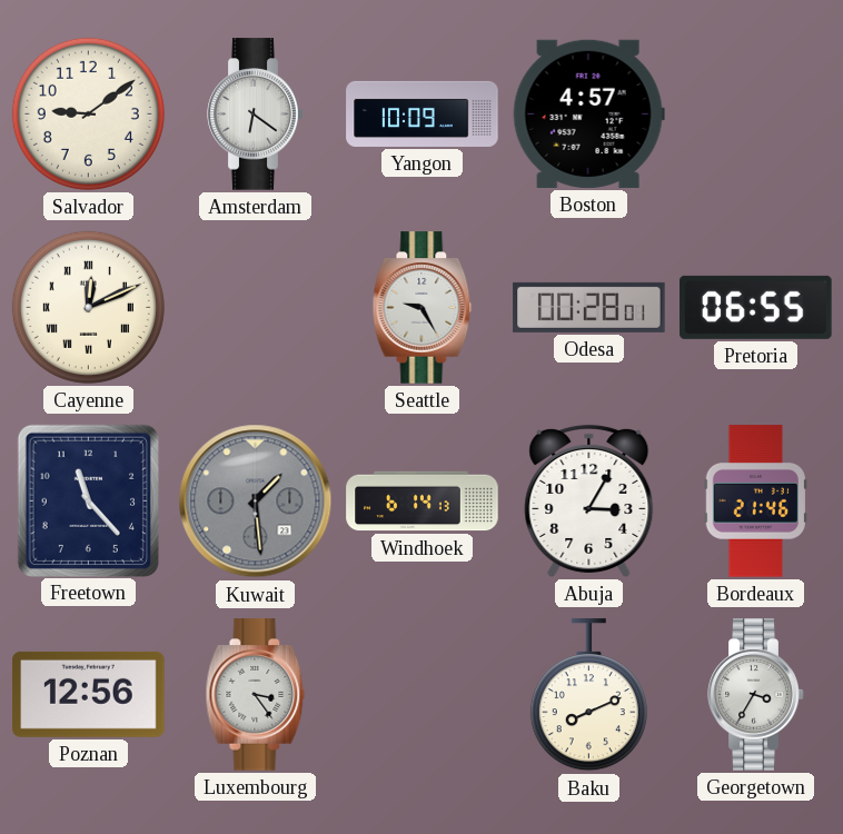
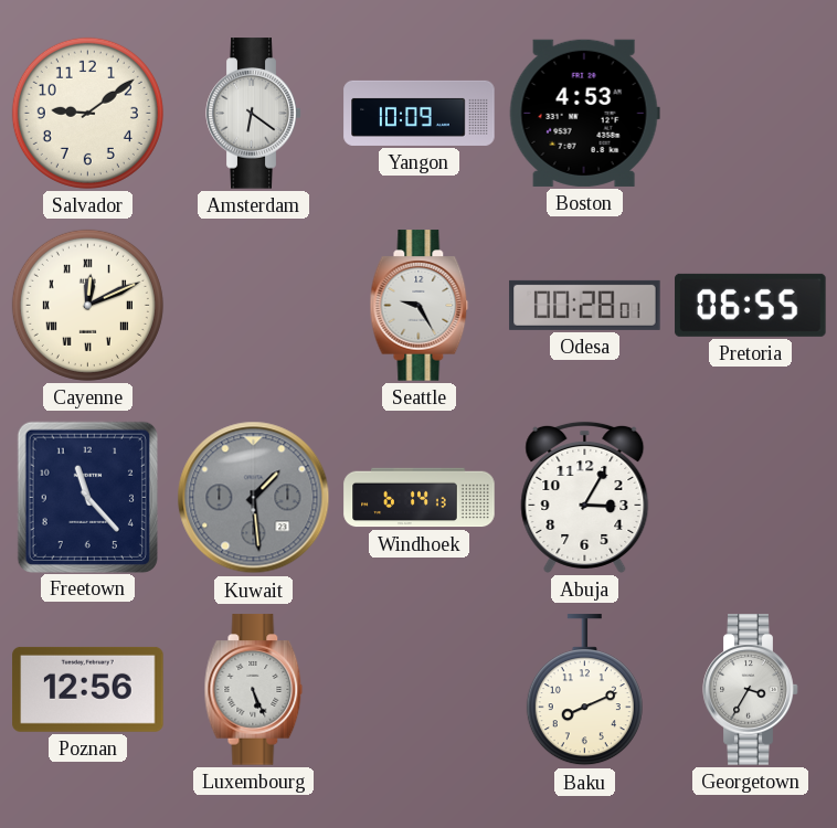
Boston: 4:57 -> 4:53
Bordeaux: 21:46 -> none
Luxembourg: 3:24 -> 5:26
